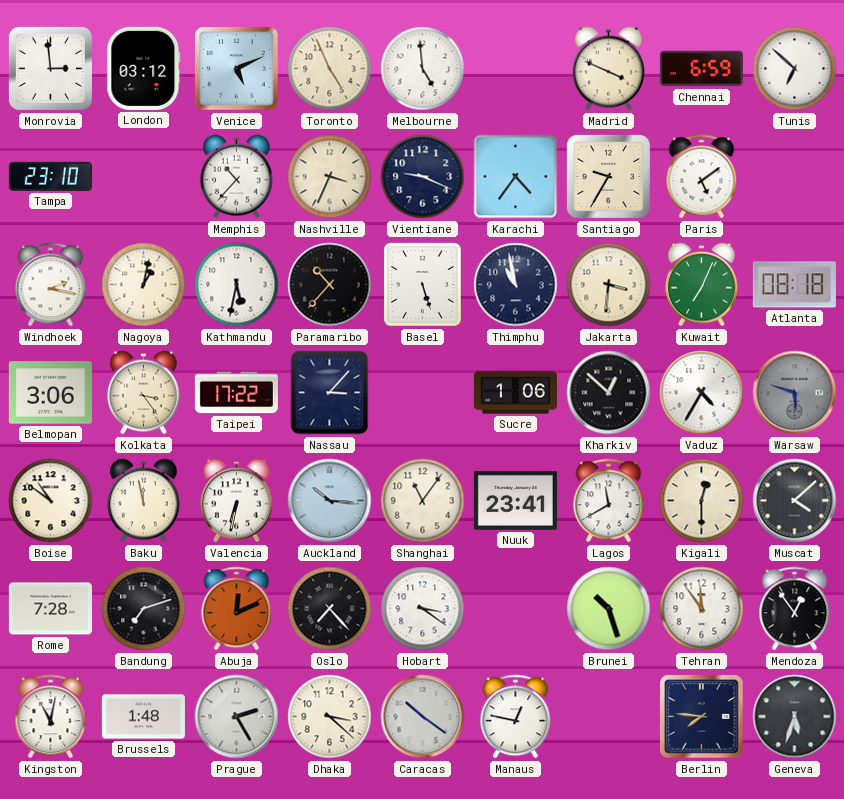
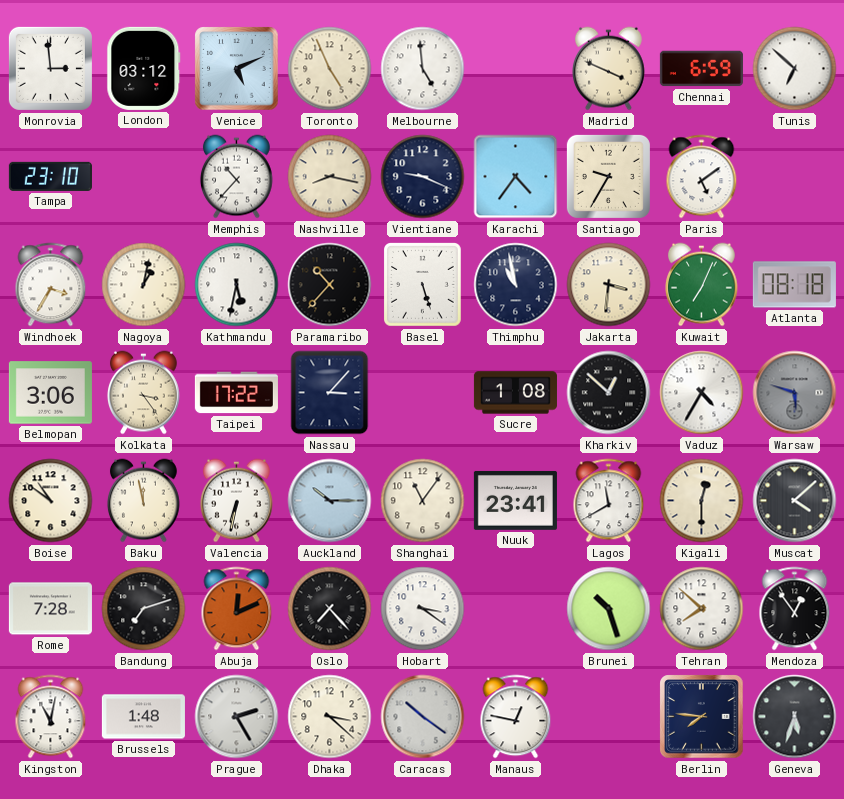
Nashville: 3:34 -> 8:17
Windhoek: 2:17 -> 3:35
Sucre: 1:06 -> 1:08
Auckland: 10:16 -> 10:15
Tehran: 11:54 -> 7:52
